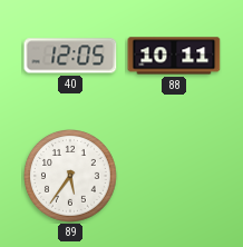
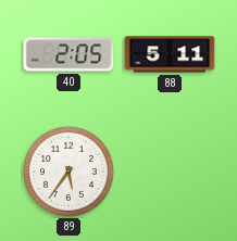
40: 12:05 -> 2:05
88: 10:11 -> 5:11
